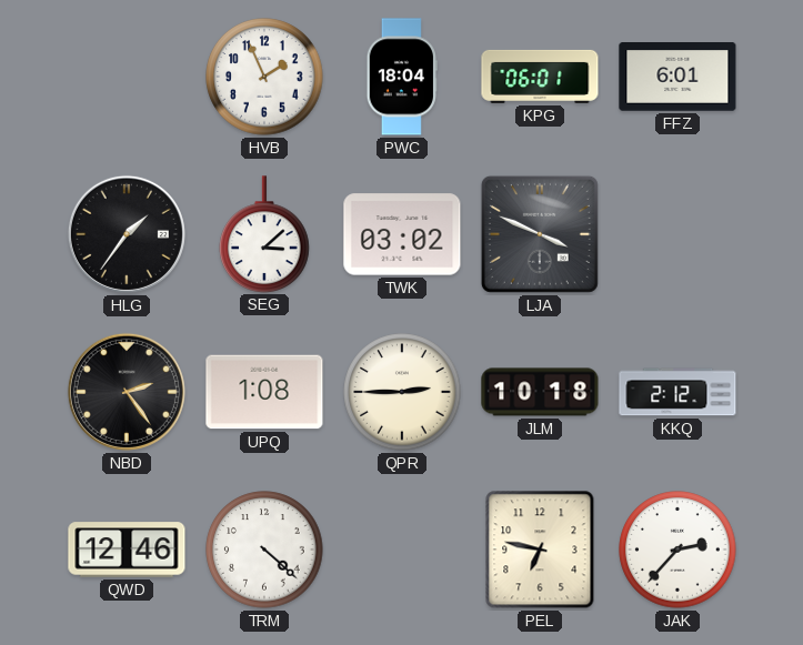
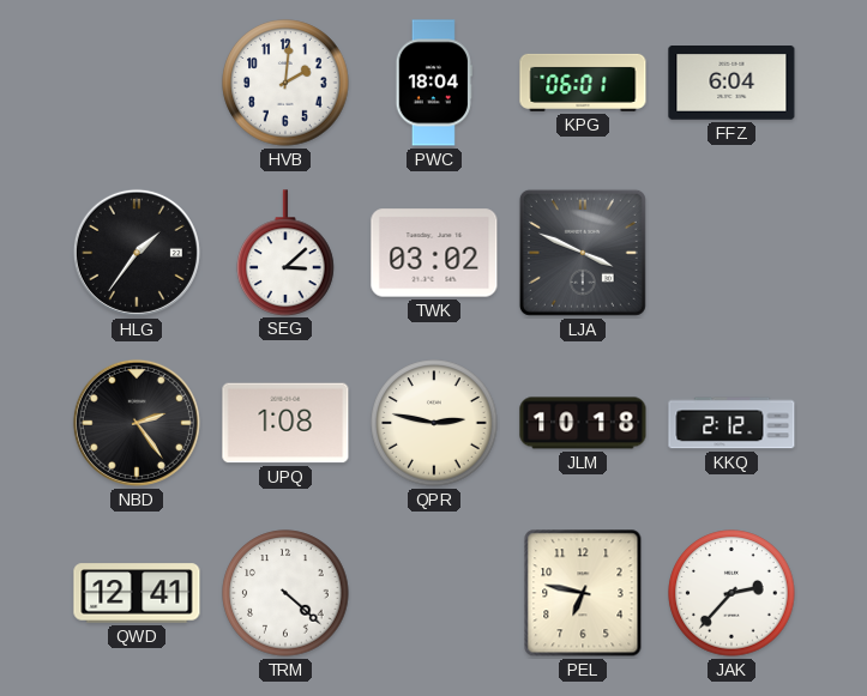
HVB: 1:56 -> 2:01
FFZ: 6:01 -> 6:04
QPR: 2:45 -> 2:47
QWD: 12:46 -> 12:41
